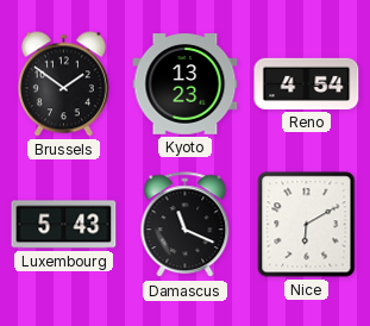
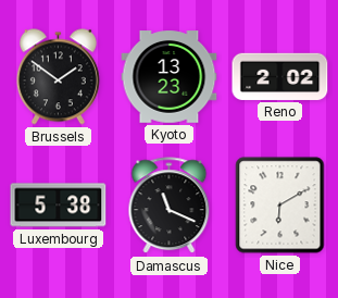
Reno: 4:54 -> 2:02
Luxembourg: 5:43 -> 5:38
